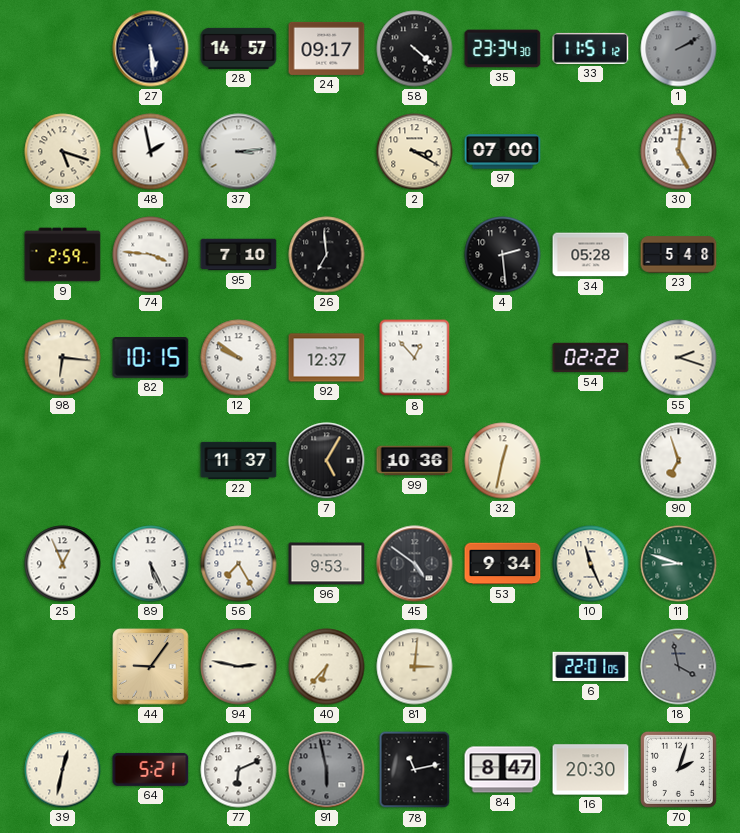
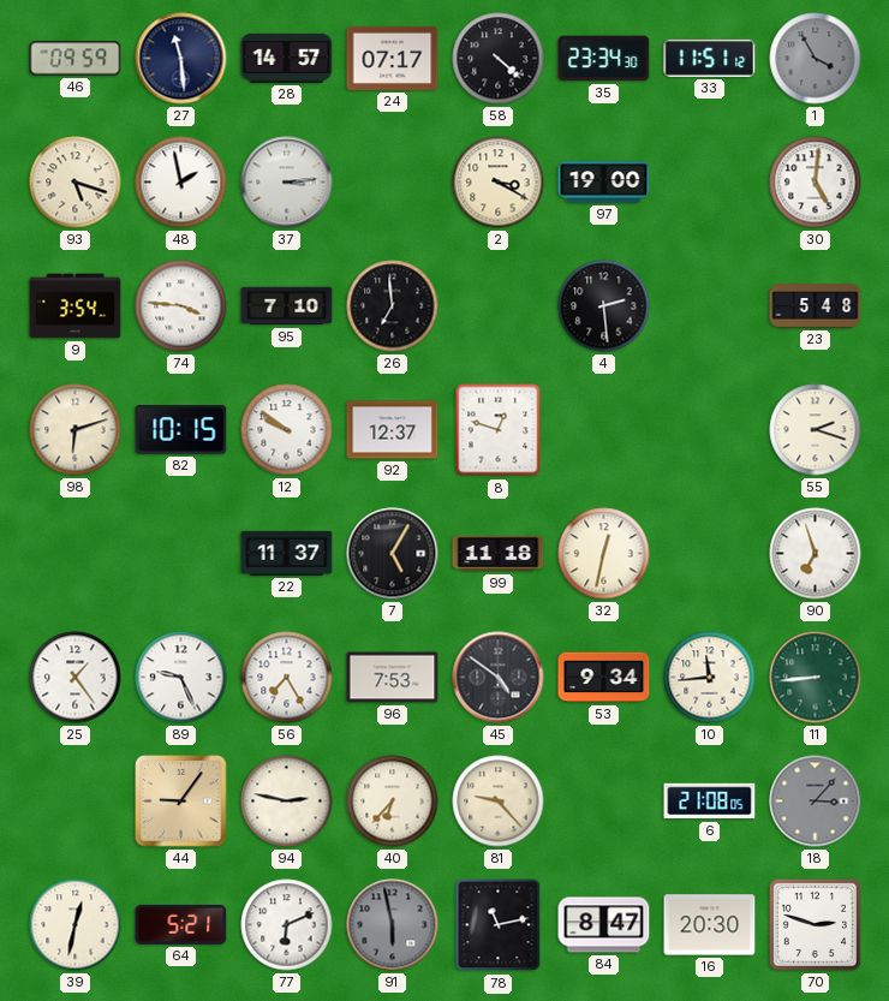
46: none -> 09:59
27: 5:29 -> 11:29
24: 09:17 -> 07:17
1: 2:10 -> 3:55
97: 07:00 -> 19:00
9: 2:59 -> 3:54
34: 05:28 -> none
98: 6:16 -> 6:12
8: 12:53 -> 12:48
54: 02:22 -> none
99: 10:36 -> 11:18
25: 12:56 -> 1:24
89: 5:26 -> 9:26
96: 9:53 -> 7:53
10: 11:26 -> 11:44
11: 8:48 -> 8:44
81: 3:01 -> 9:23
6: 22:01 -> 21:08
18: 3:58 -> 3:07
70: 2:03 -> 2:48
